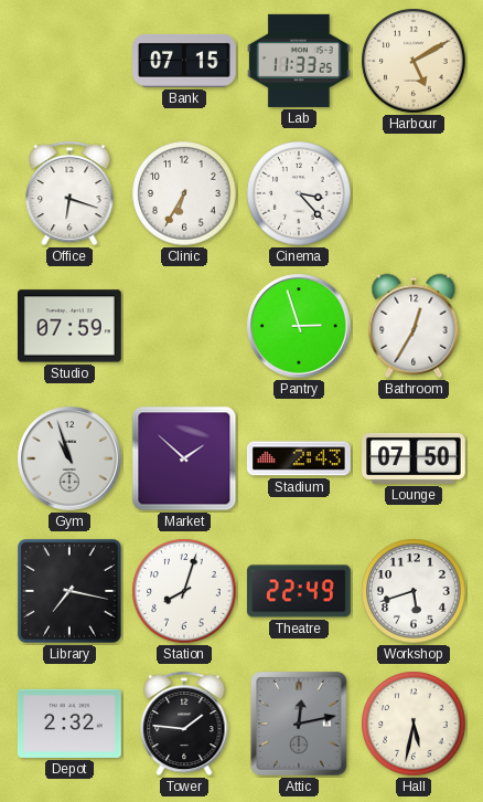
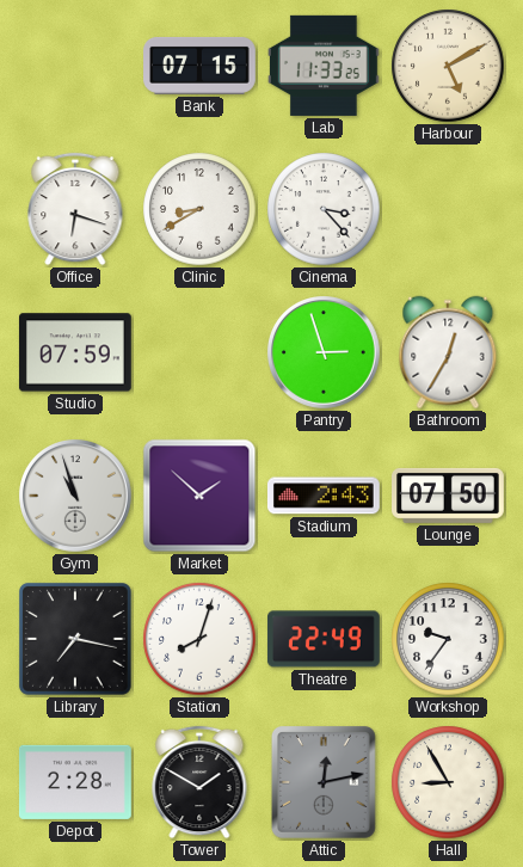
Clinic: 6:35 -> 8:40
Workshop: 5:42 -> 9:36
Depot: 2:32 -> 2:28
Tower: 1:46 -> 1:50
Hall: 5:32 -> 8:55
